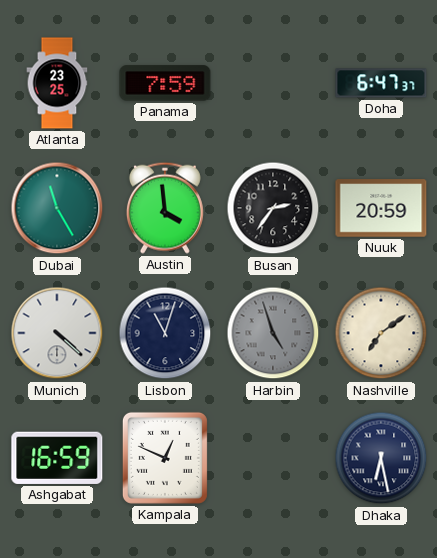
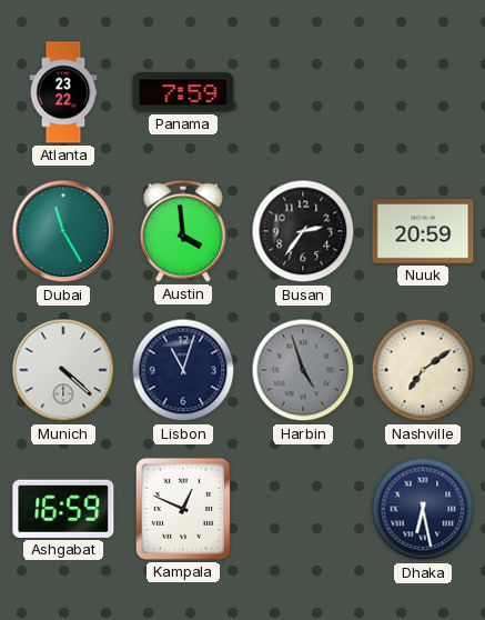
Atlanta: 23:25 -> 23:22
Doha: 6:47 -> none
